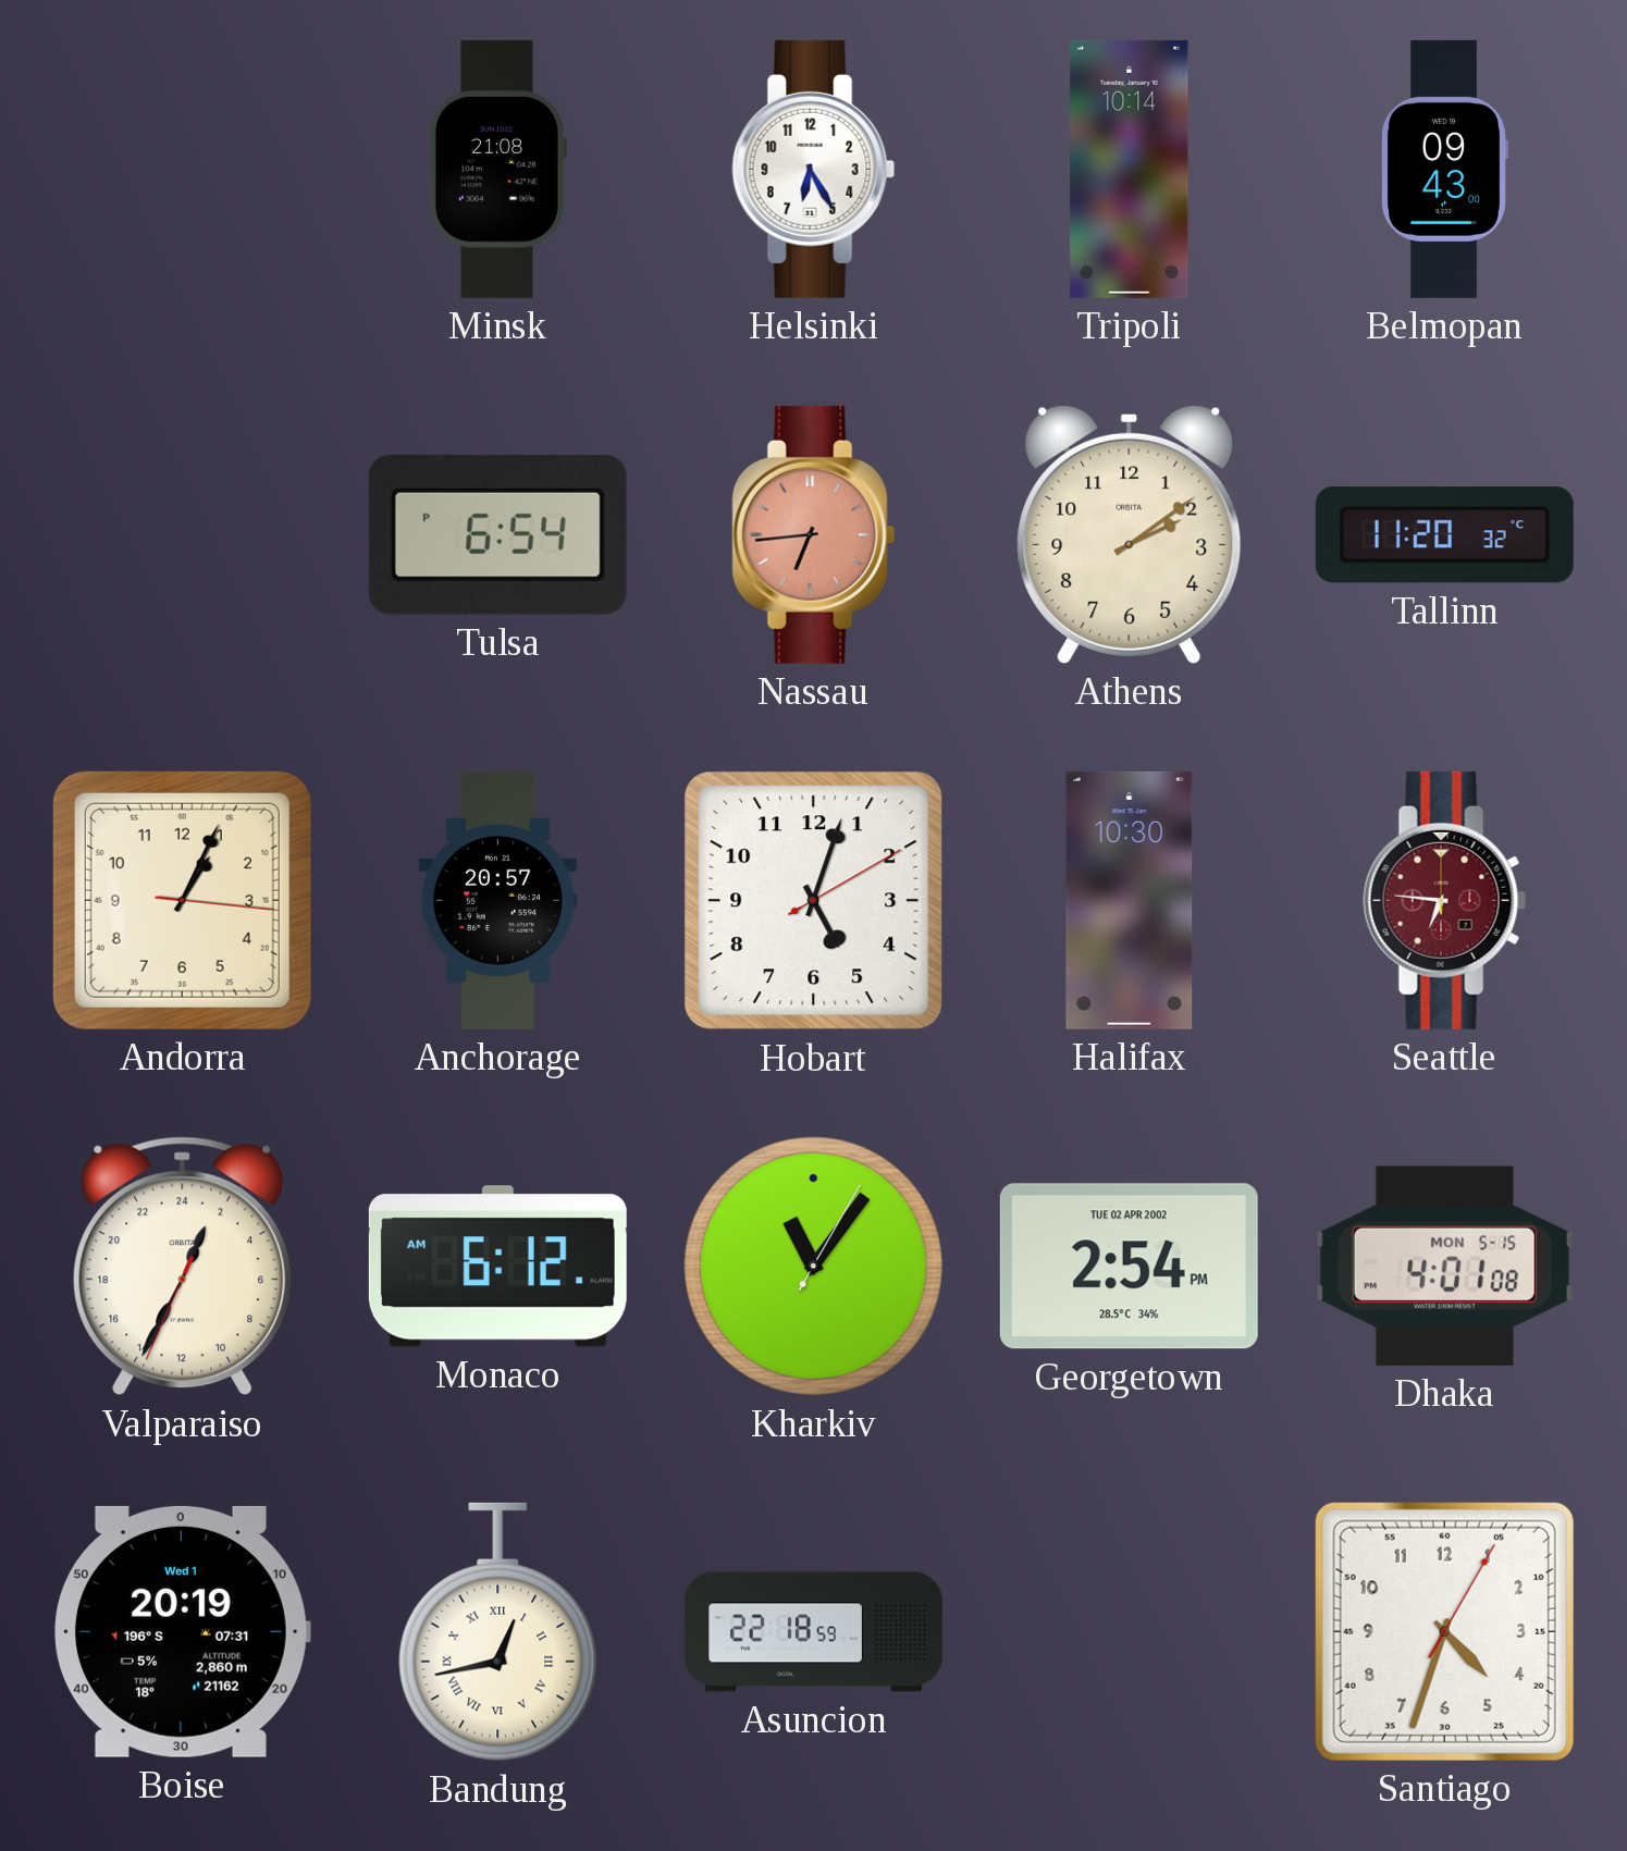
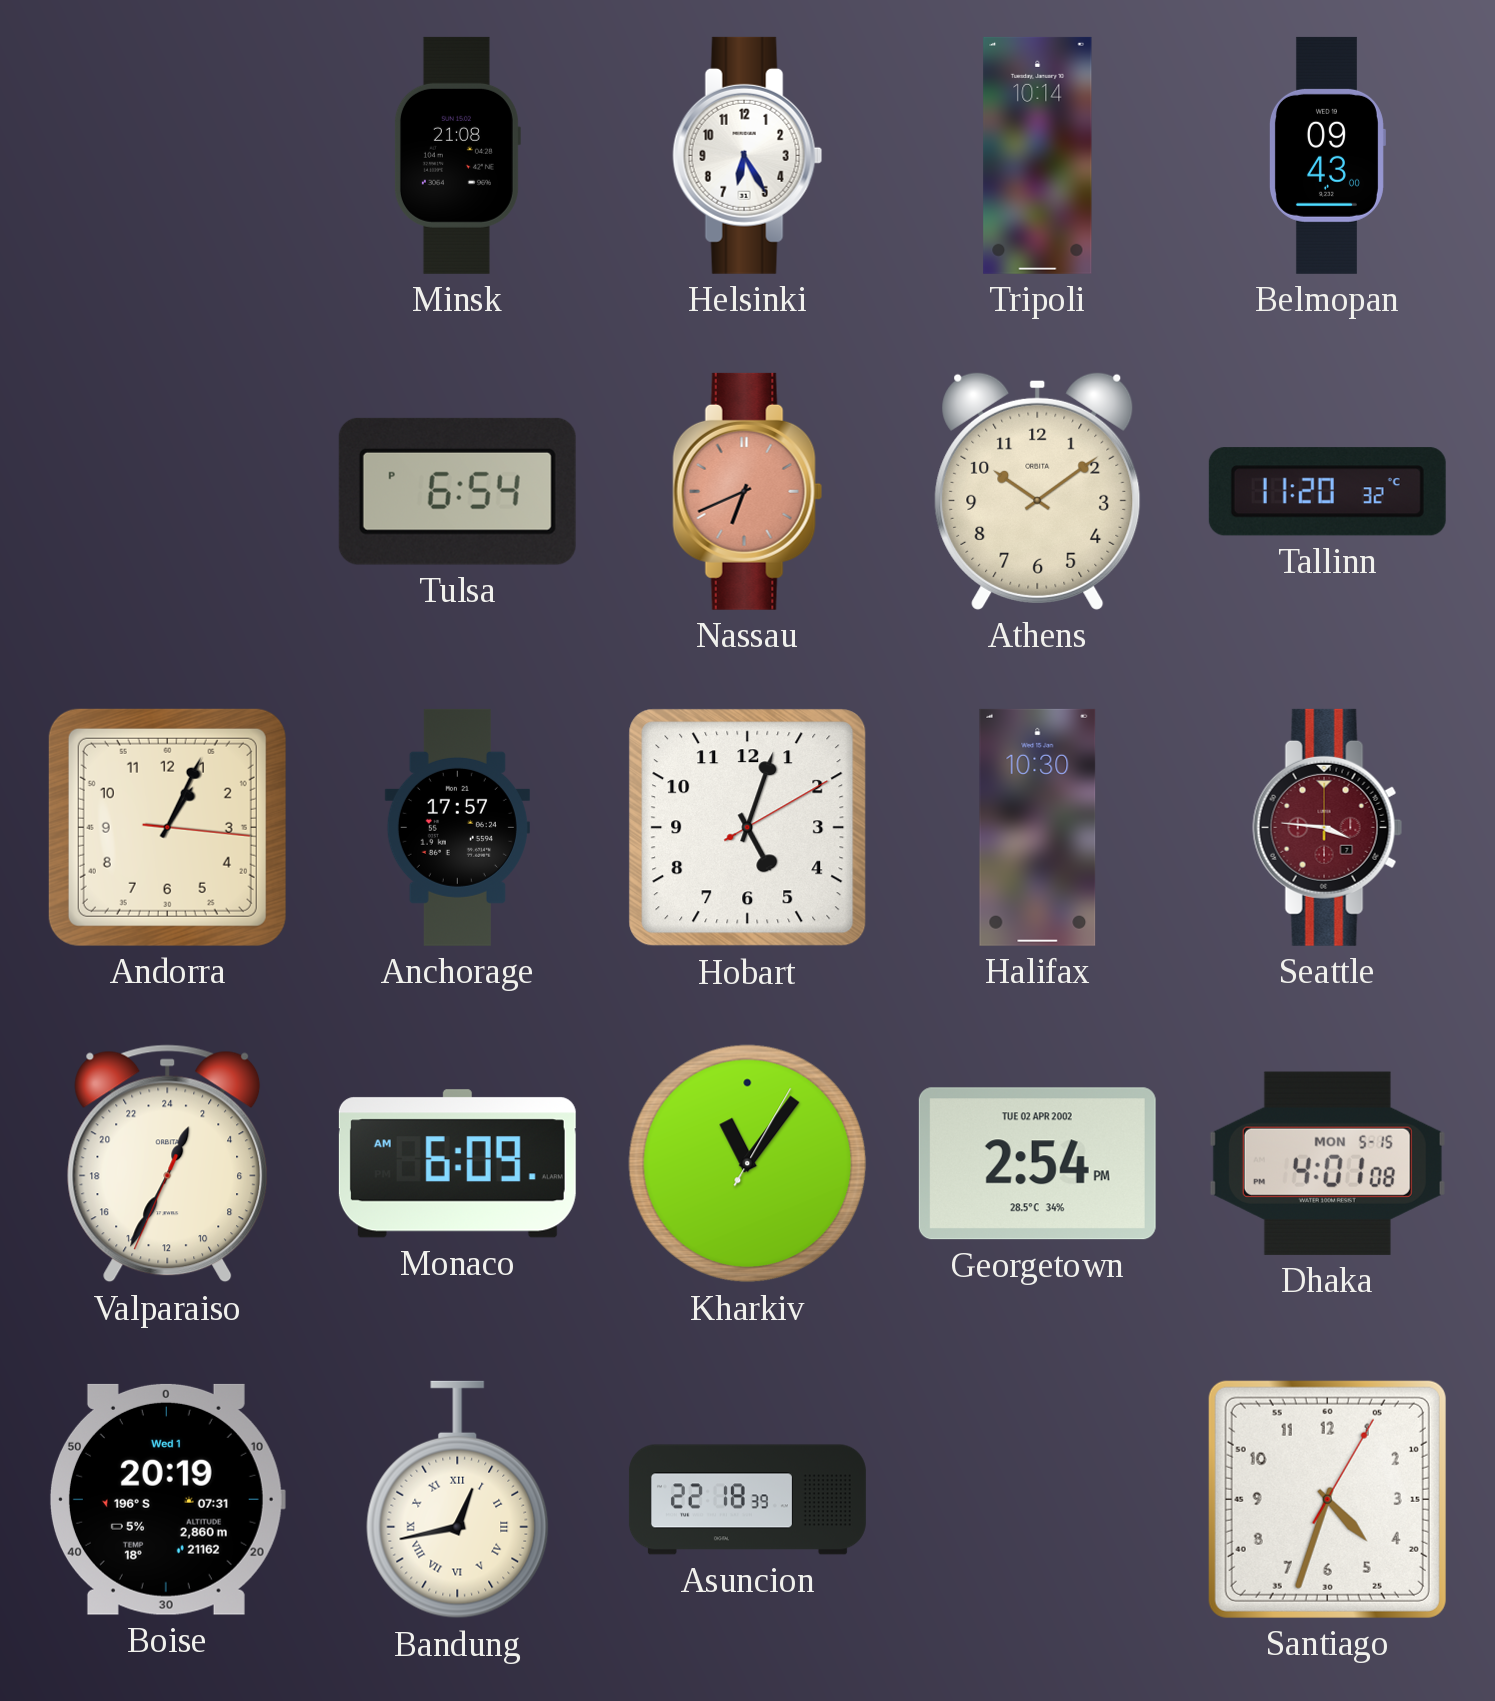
Nassau: 6:44 -> 6:41
Athens: 2:09 -> 10:09
Anchorage: 20:57 -> 17:57
Seattle: 6:46 -> 3:46
Monaco: 6:12 -> 6:09
Asuncion: 22:18:59 -> 22:18:39
